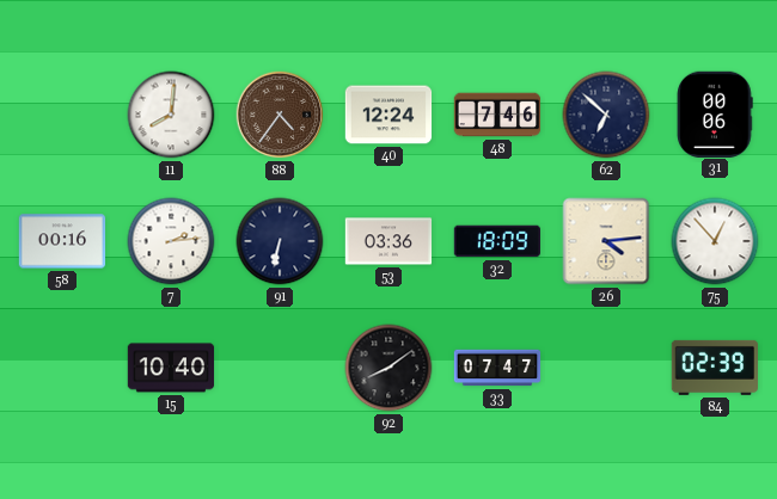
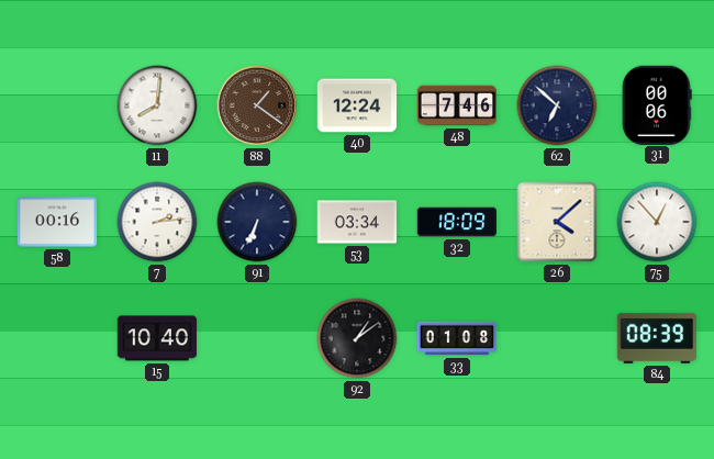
88: 4:36 -> 1:21
91: 6:32 -> 6:34
53: 03:36 -> 03:34
26: 4:14 -> 4:08
92: 8:09 -> 1:09
33: 07:47 -> 01:08
84: 02:39 -> 08:39
